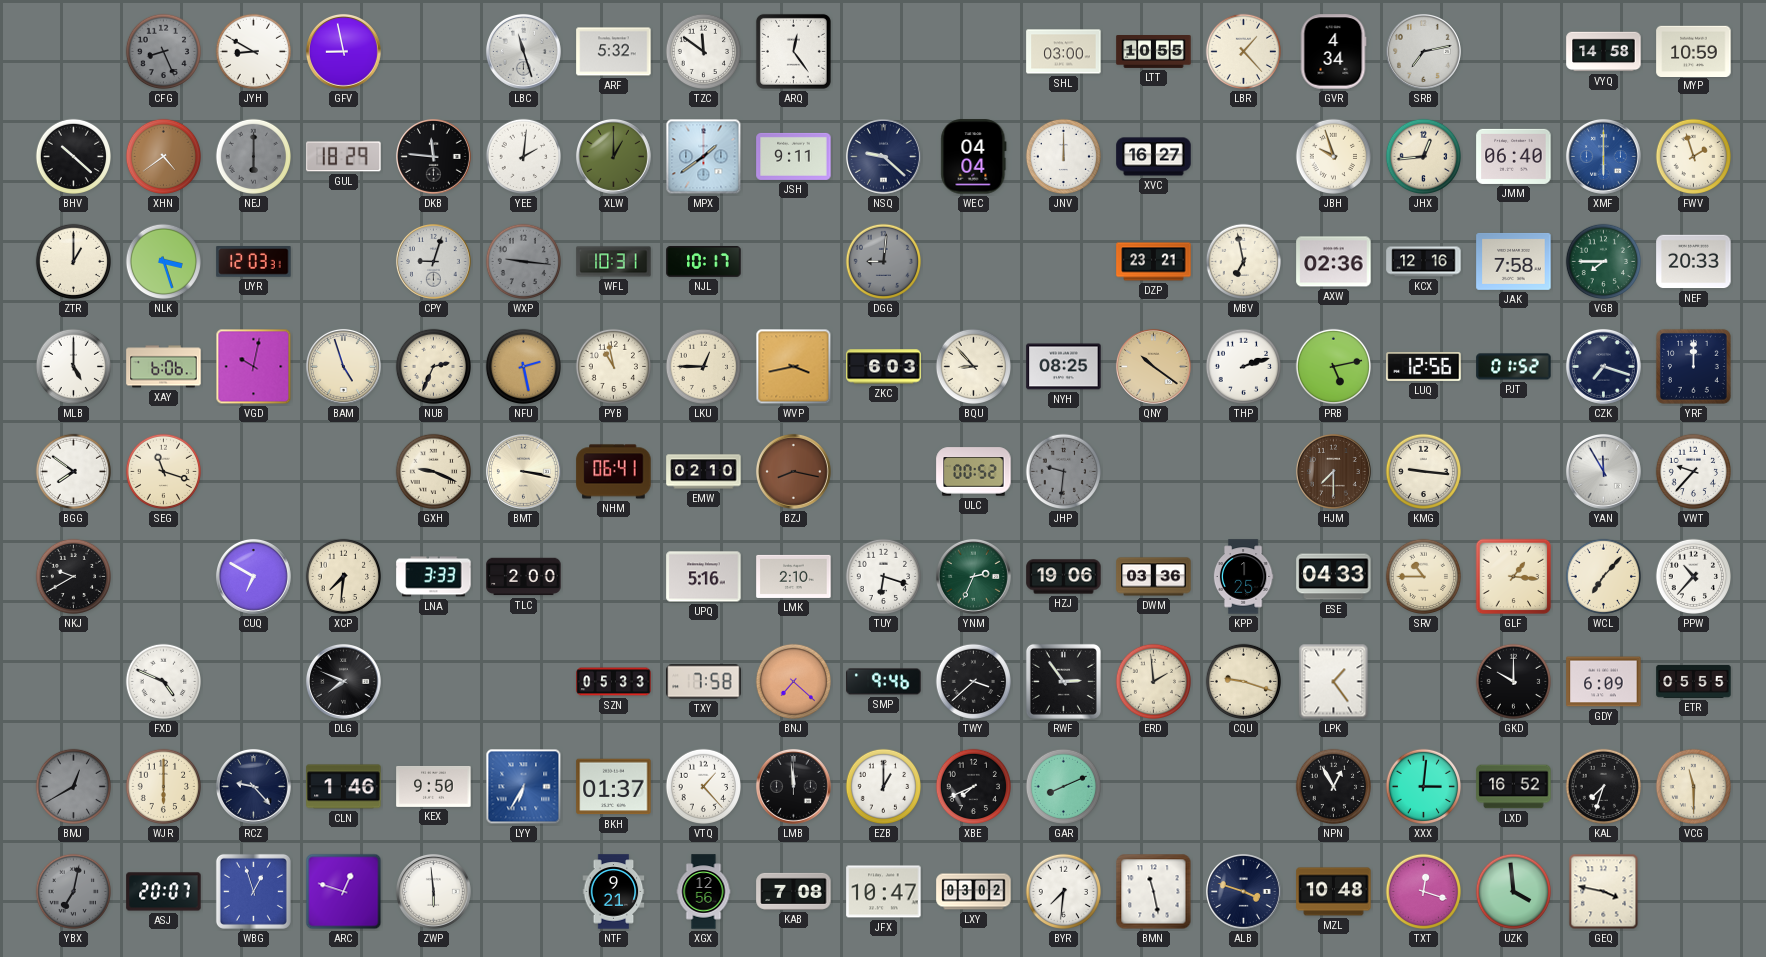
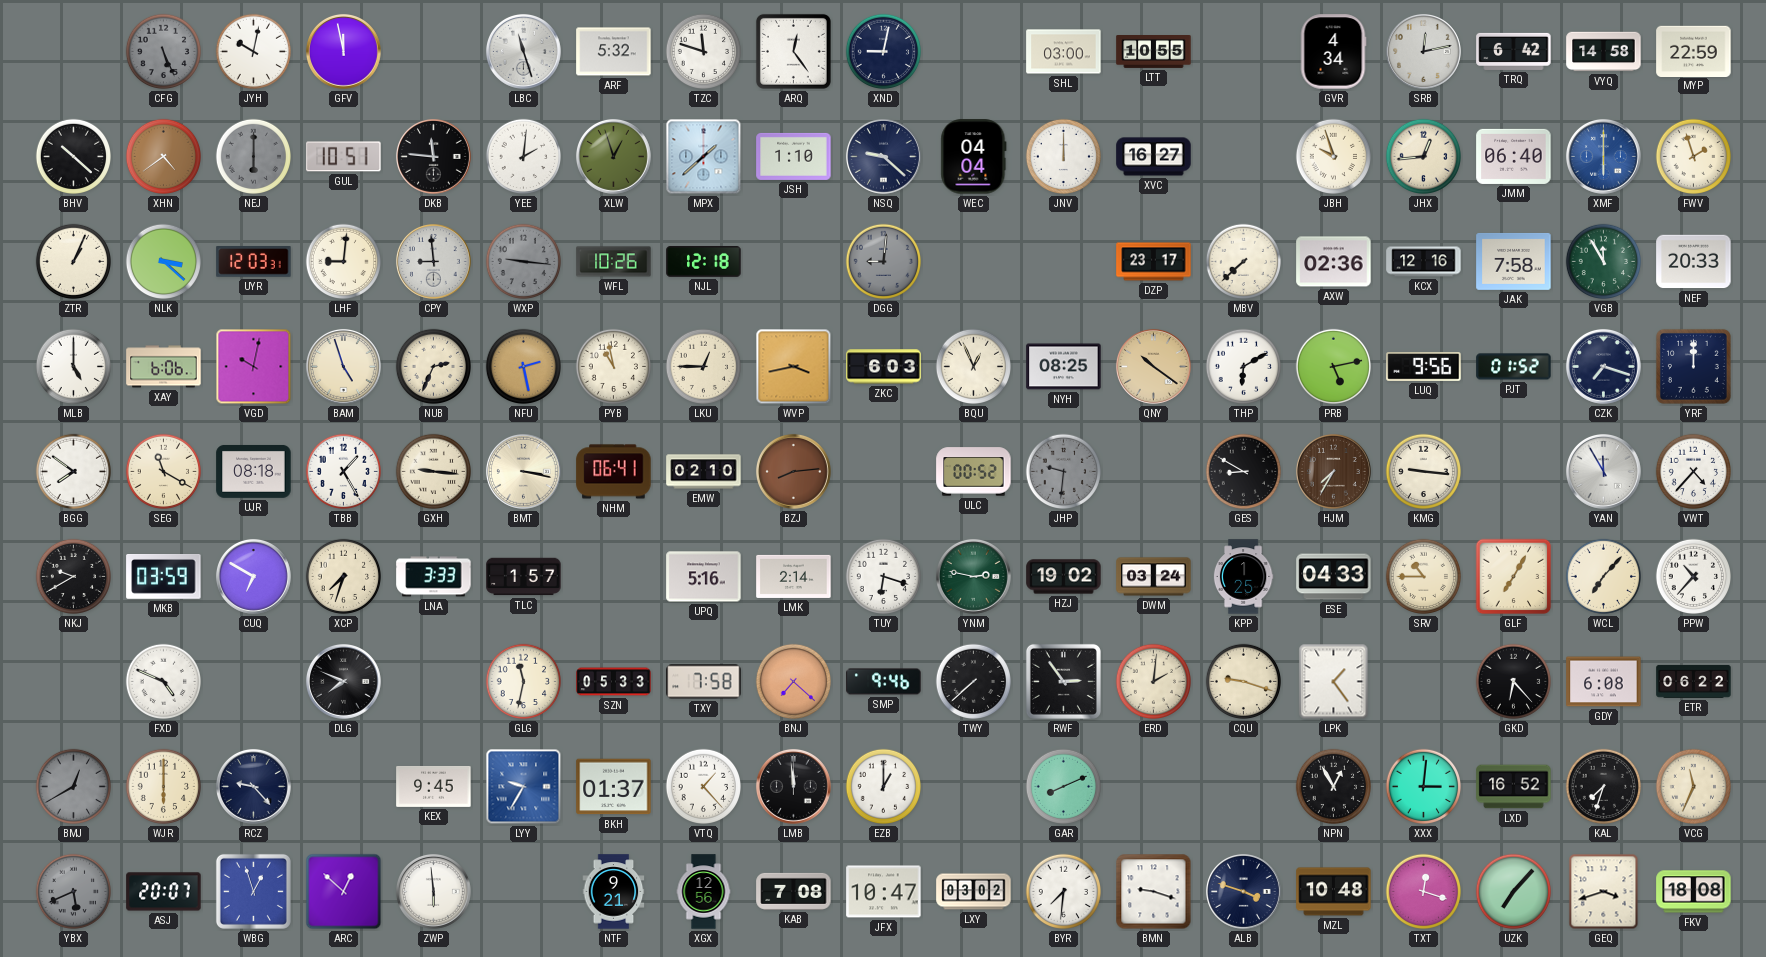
CFG: 8:26 -> 5:26
JYH: 8:50 -> 10:02
GFV: 8:58 -> 11:58
TZC: 11:51 -> 11:48
XND: none -> 9:02
LBR: 1:23 -> none
SRB: 7:13 -> 12:13
TRQ: none -> 6:42
MYP: 10:59 -> 22:59
GUL: 18:29 -> 10:51
XLW: 1:00 -> 12:57
MPX: 1:39 -> 1:38
JSH: 9:11 -> 1:10
ZTR: 1:00 -> 1:04
NLK: 3:27 -> 3:22
LHF: none -> 9:01
CPY: 9:03 -> 8:59
WFL: 10:31 -> 10:26
NJL: 10:17 -> 12:18
DZP: 23:21 -> 23:17
MBV: 6:58 -> 7:38
VGB: 7:45 -> 11:55
BQU: 8:53 -> 12:56
THP: 2:12 -> 6:10
LUQ: 12:56 -> 9:56
SEG: 11:18 -> 11:20
UJR: none -> 08:18
TBB: none -> 1:25
GXH: 9:19 -> 9:16
BZJ: 8:17 -> 8:14
GES: none -> 8:50
HJM: 7:30 -> 7:35
VWT: 9:37 -> 4:37
MKB: none -> 03:59
XCP: 7:31 -> 7:33
TLC: 2:00 -> 1:57
LMK: 2:10 -> 2:14
YNM: 2:34 -> 2:47
HZJ: 19:06 -> 19:02
DWM: 03:36 -> 03:24
GLF: 1:16 -> 7:05
GLG: none -> 11:32
TWY: 3:38 -> 7:38
ERD: 1:59 -> 2:01
GKD: 10:00 -> 6:23
GDY: 6:09 -> 6:08
ETR: 05:55 -> 06:22
CLN: 1:46 -> none
KEX: 9:50 -> 9:45
LYY: 6:35 -> 9:35
XBE: 7:41 -> none
VCG: 11:30 -> 11:34
YBX: 7:02 -> 5:41
ARC: 12:48 -> 12:52
BMN: 11:28 -> 9:18
UZK: 3:59 -> 7:07
GEQ: 3:47 -> 3:42
FKV: none -> 18:08
